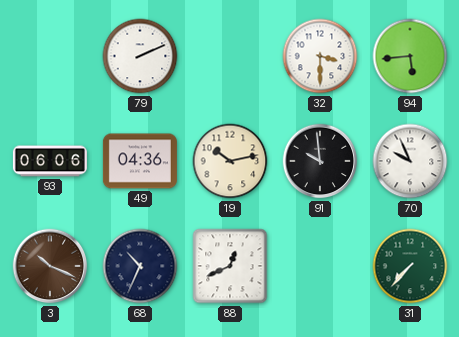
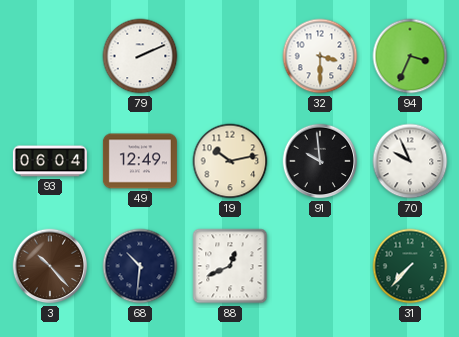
94: 5:44 -> 3:34
93: 06:06 -> 06:04
49: 04:36 -> 12:49
3: 10:19 -> 10:23
68: 10:34 -> 10:31
